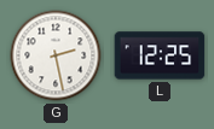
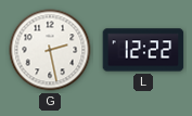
L: 12:25 -> 12:22
